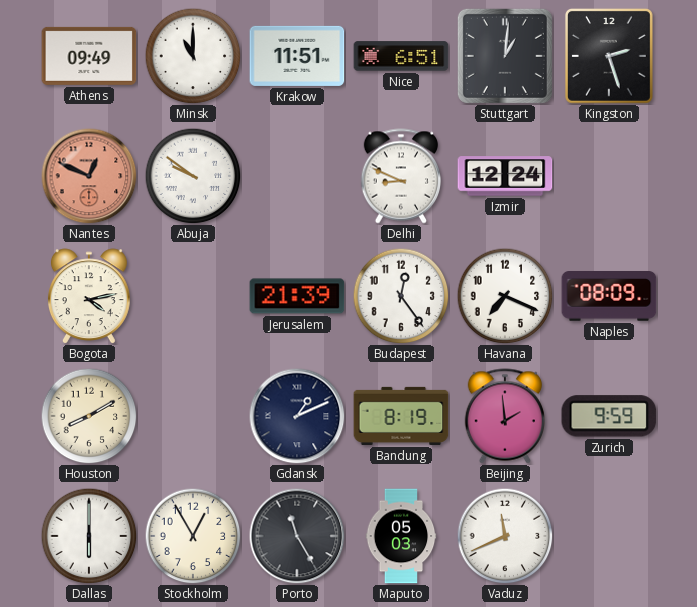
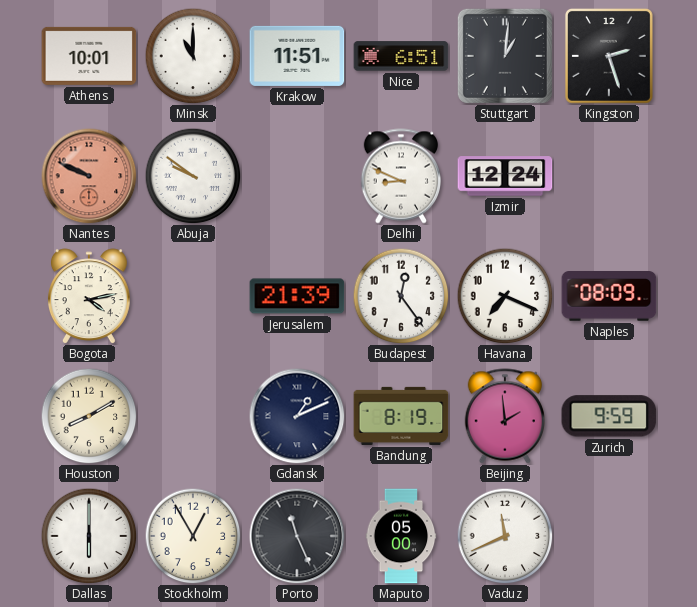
Athens: 09:49 -> 10:01
Nantes: 12:49 -> 9:49
Porto: 11:25 -> 11:26
Maputo: 05:03 -> 05:00
